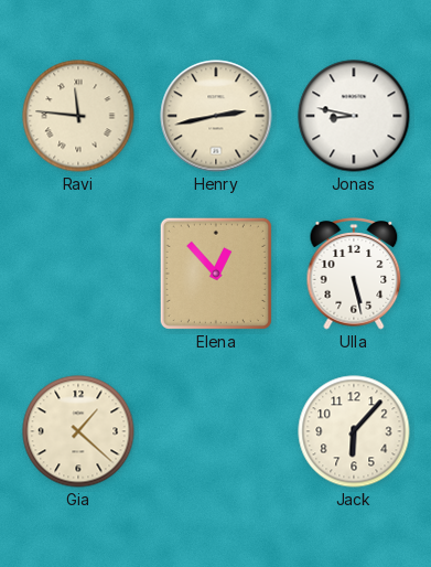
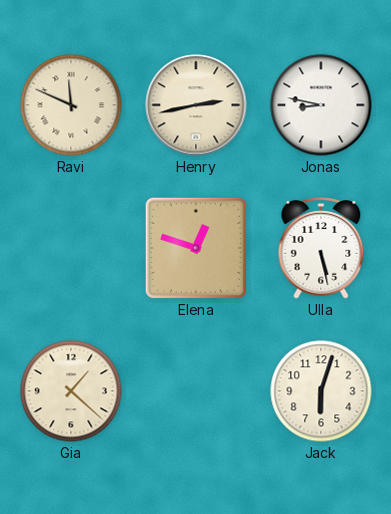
Ravi: 11:46 -> 11:49
Elena: 12:53 -> 12:48
Jack: 6:07 -> 6:03
